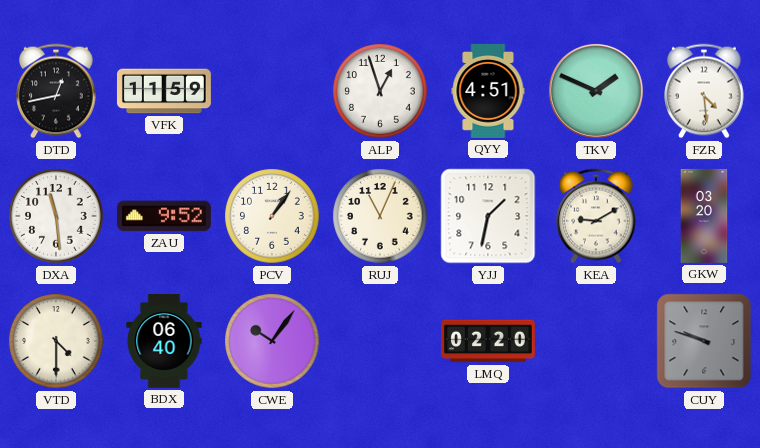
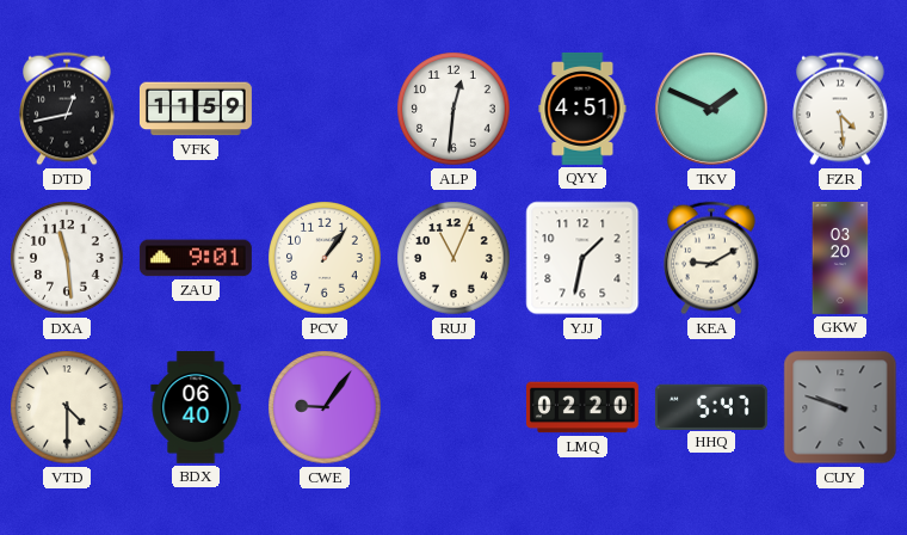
ALP: 12:57 -> 12:31
ZAU: 9:52 -> 9:01
CWE: 10:06 -> 9:06
HHQ: none -> 5:47
